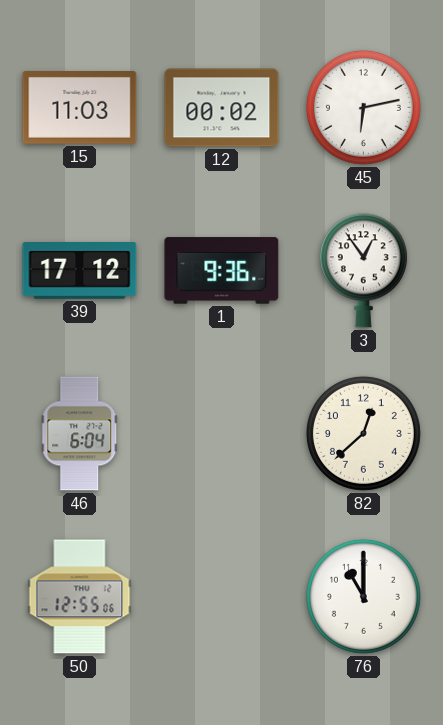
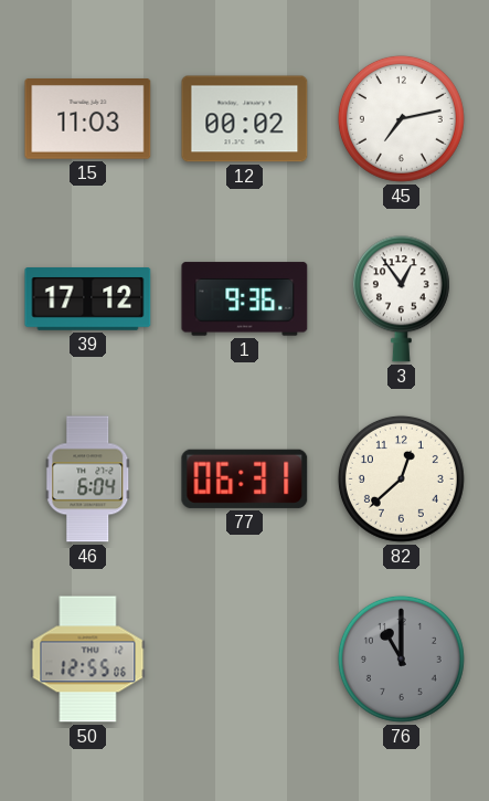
45: 6:13 -> 7:13
77: none -> 06:31
76 dial: white -> grey
